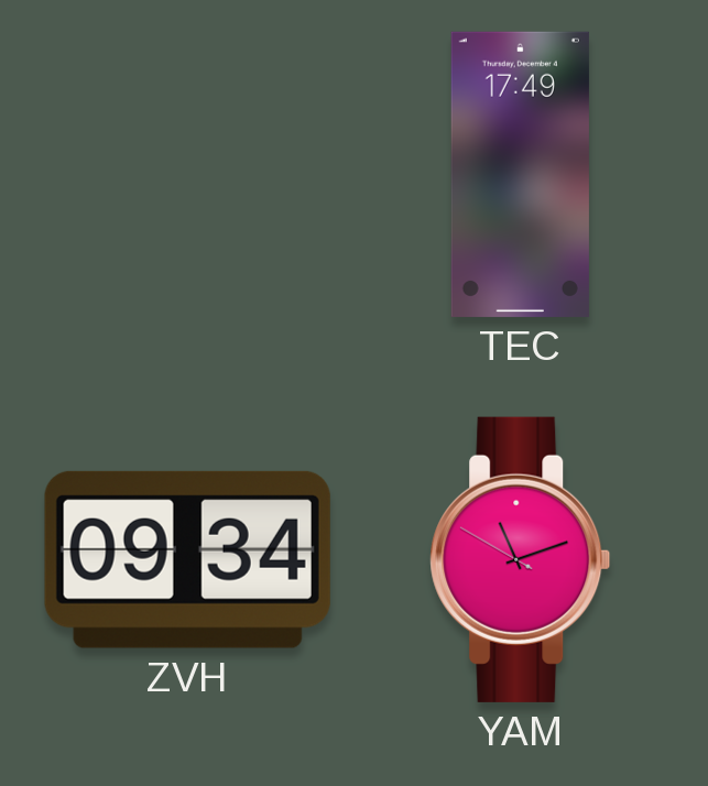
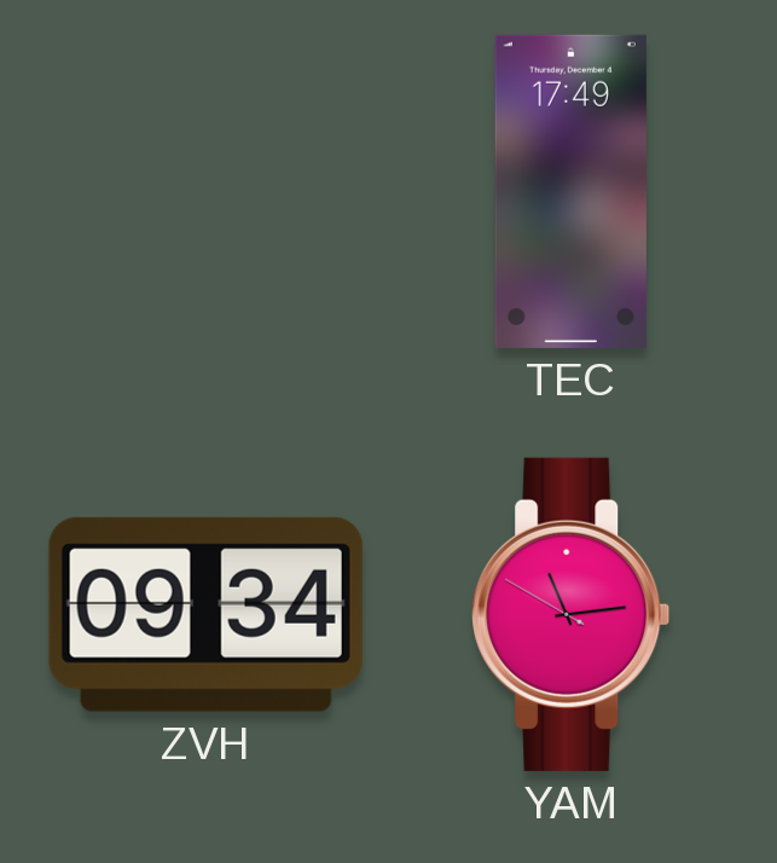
YAM: 11:11 -> 11:13
